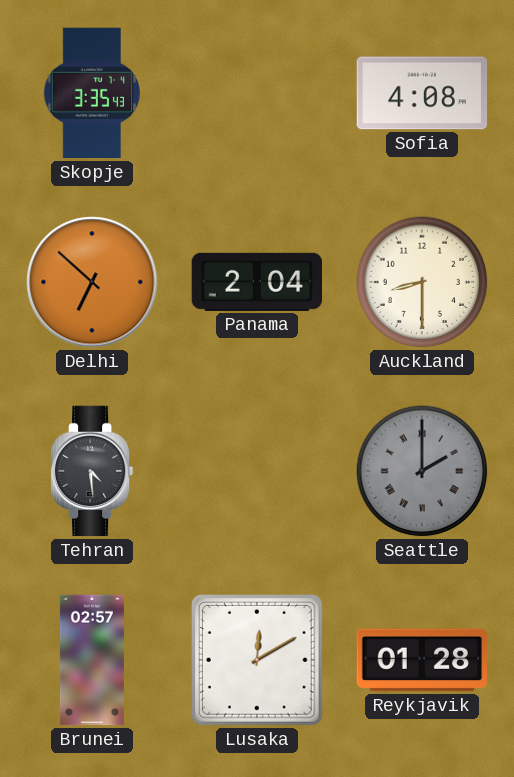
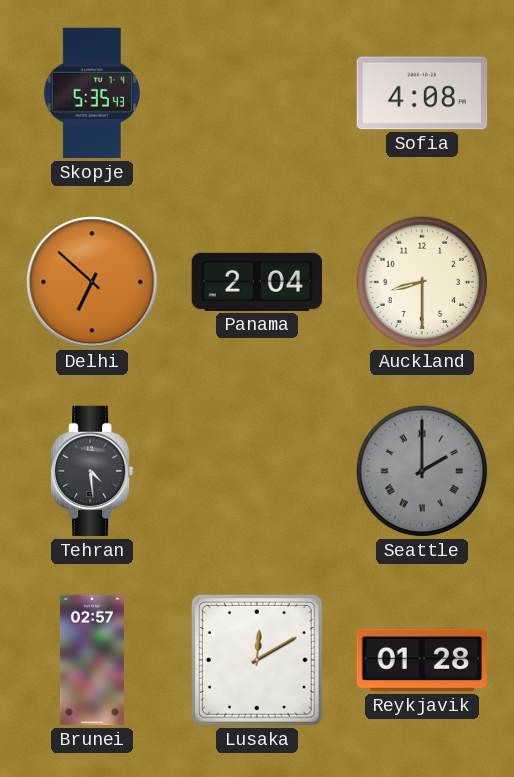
Skopje: 3:35 -> 5:35
